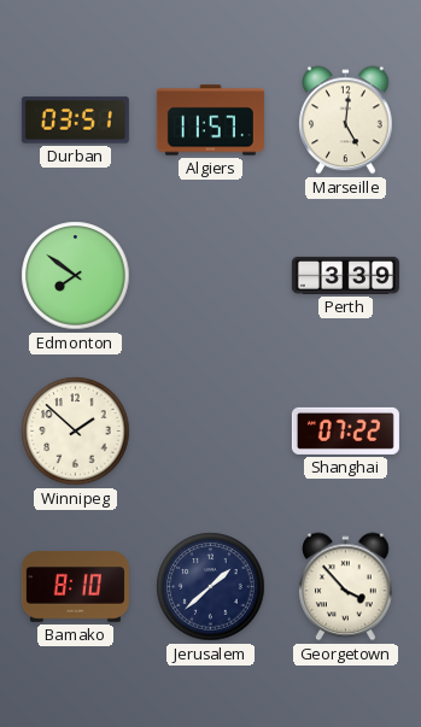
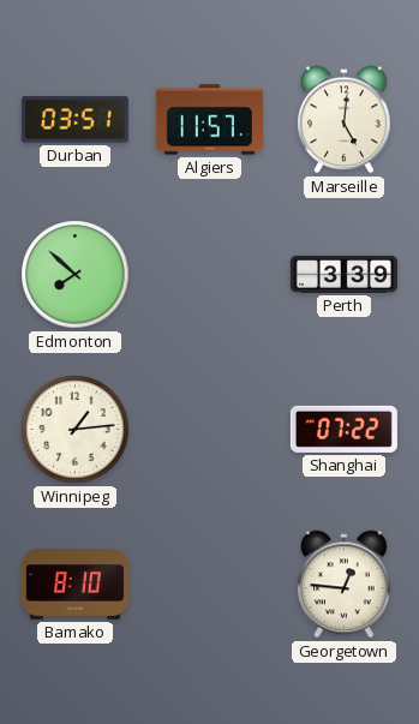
Edmonton: 7:51 -> 7:52
Winnipeg: 1:52 -> 1:14
Jerusalem: 1:38 -> none
Georgetown: 3:53 -> 12:46
